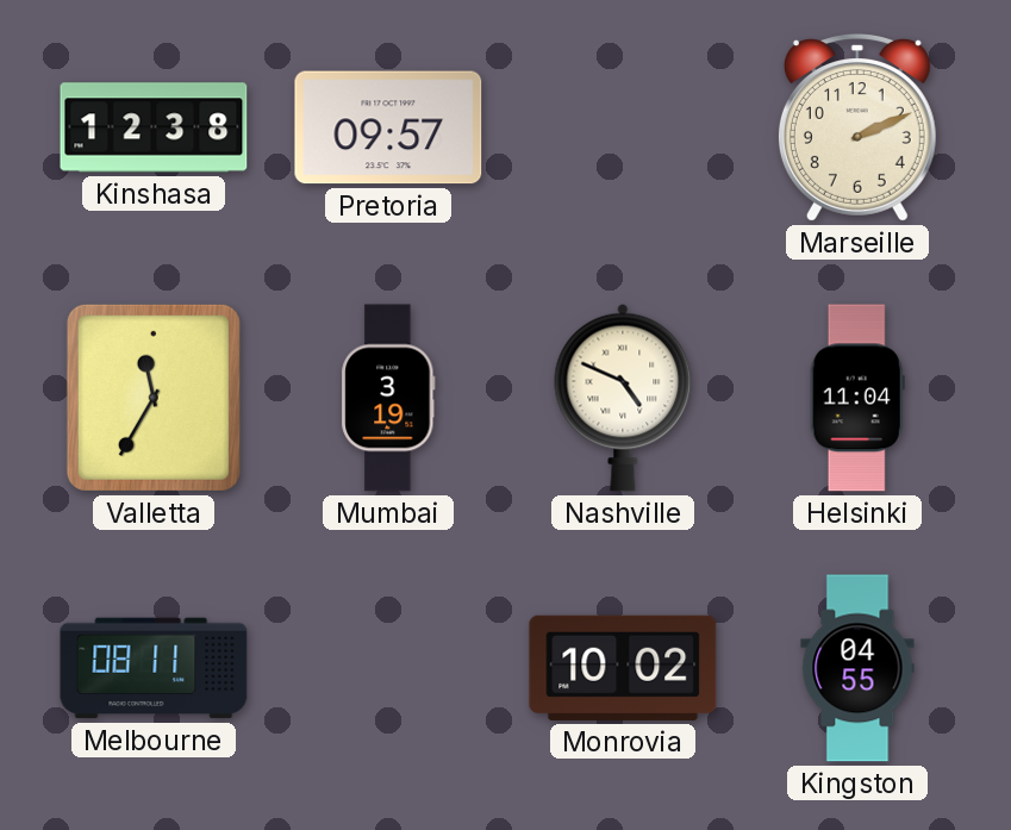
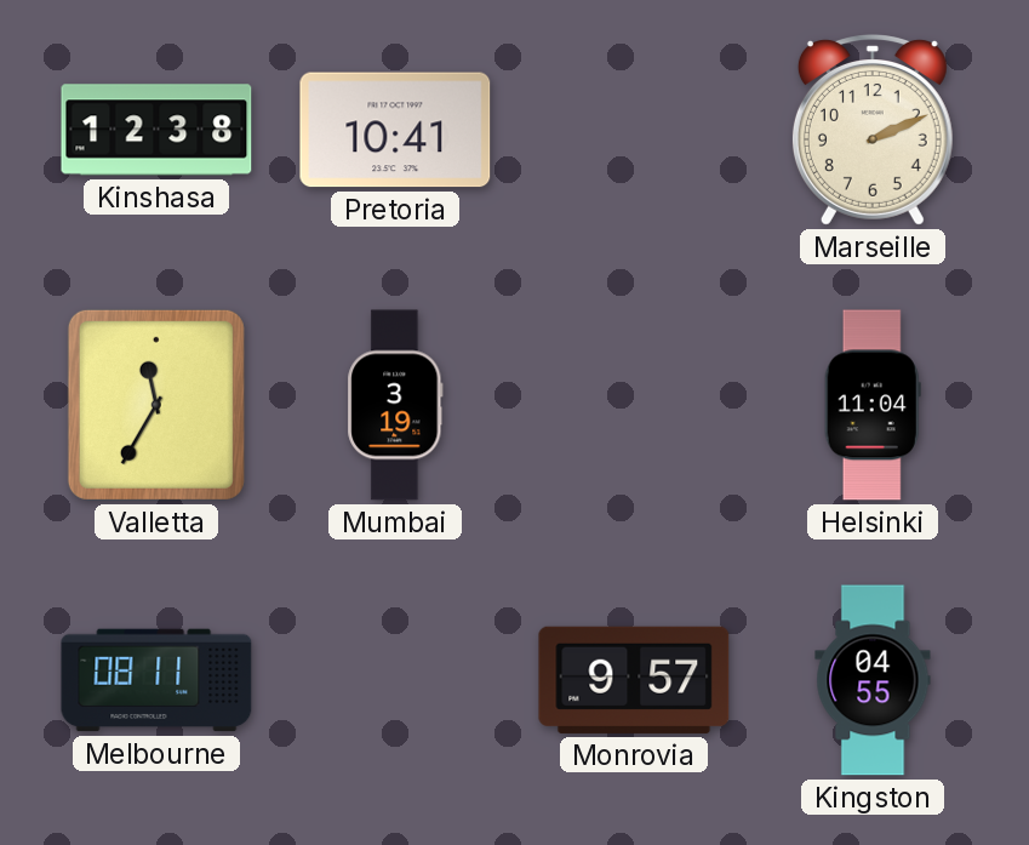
Pretoria: 09:57 -> 10:41
Nashville: 4:49 -> none
Monrovia: 10:02 -> 9:57
